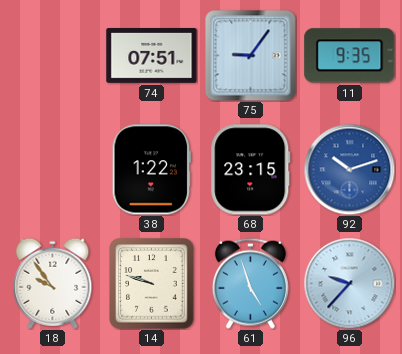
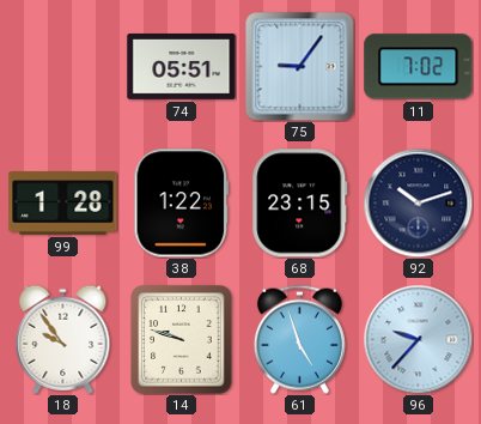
74: 07:51 -> 05:51
11: 9:35 -> 7:02
99: none -> 1:28
92 dial: blue -> navy
